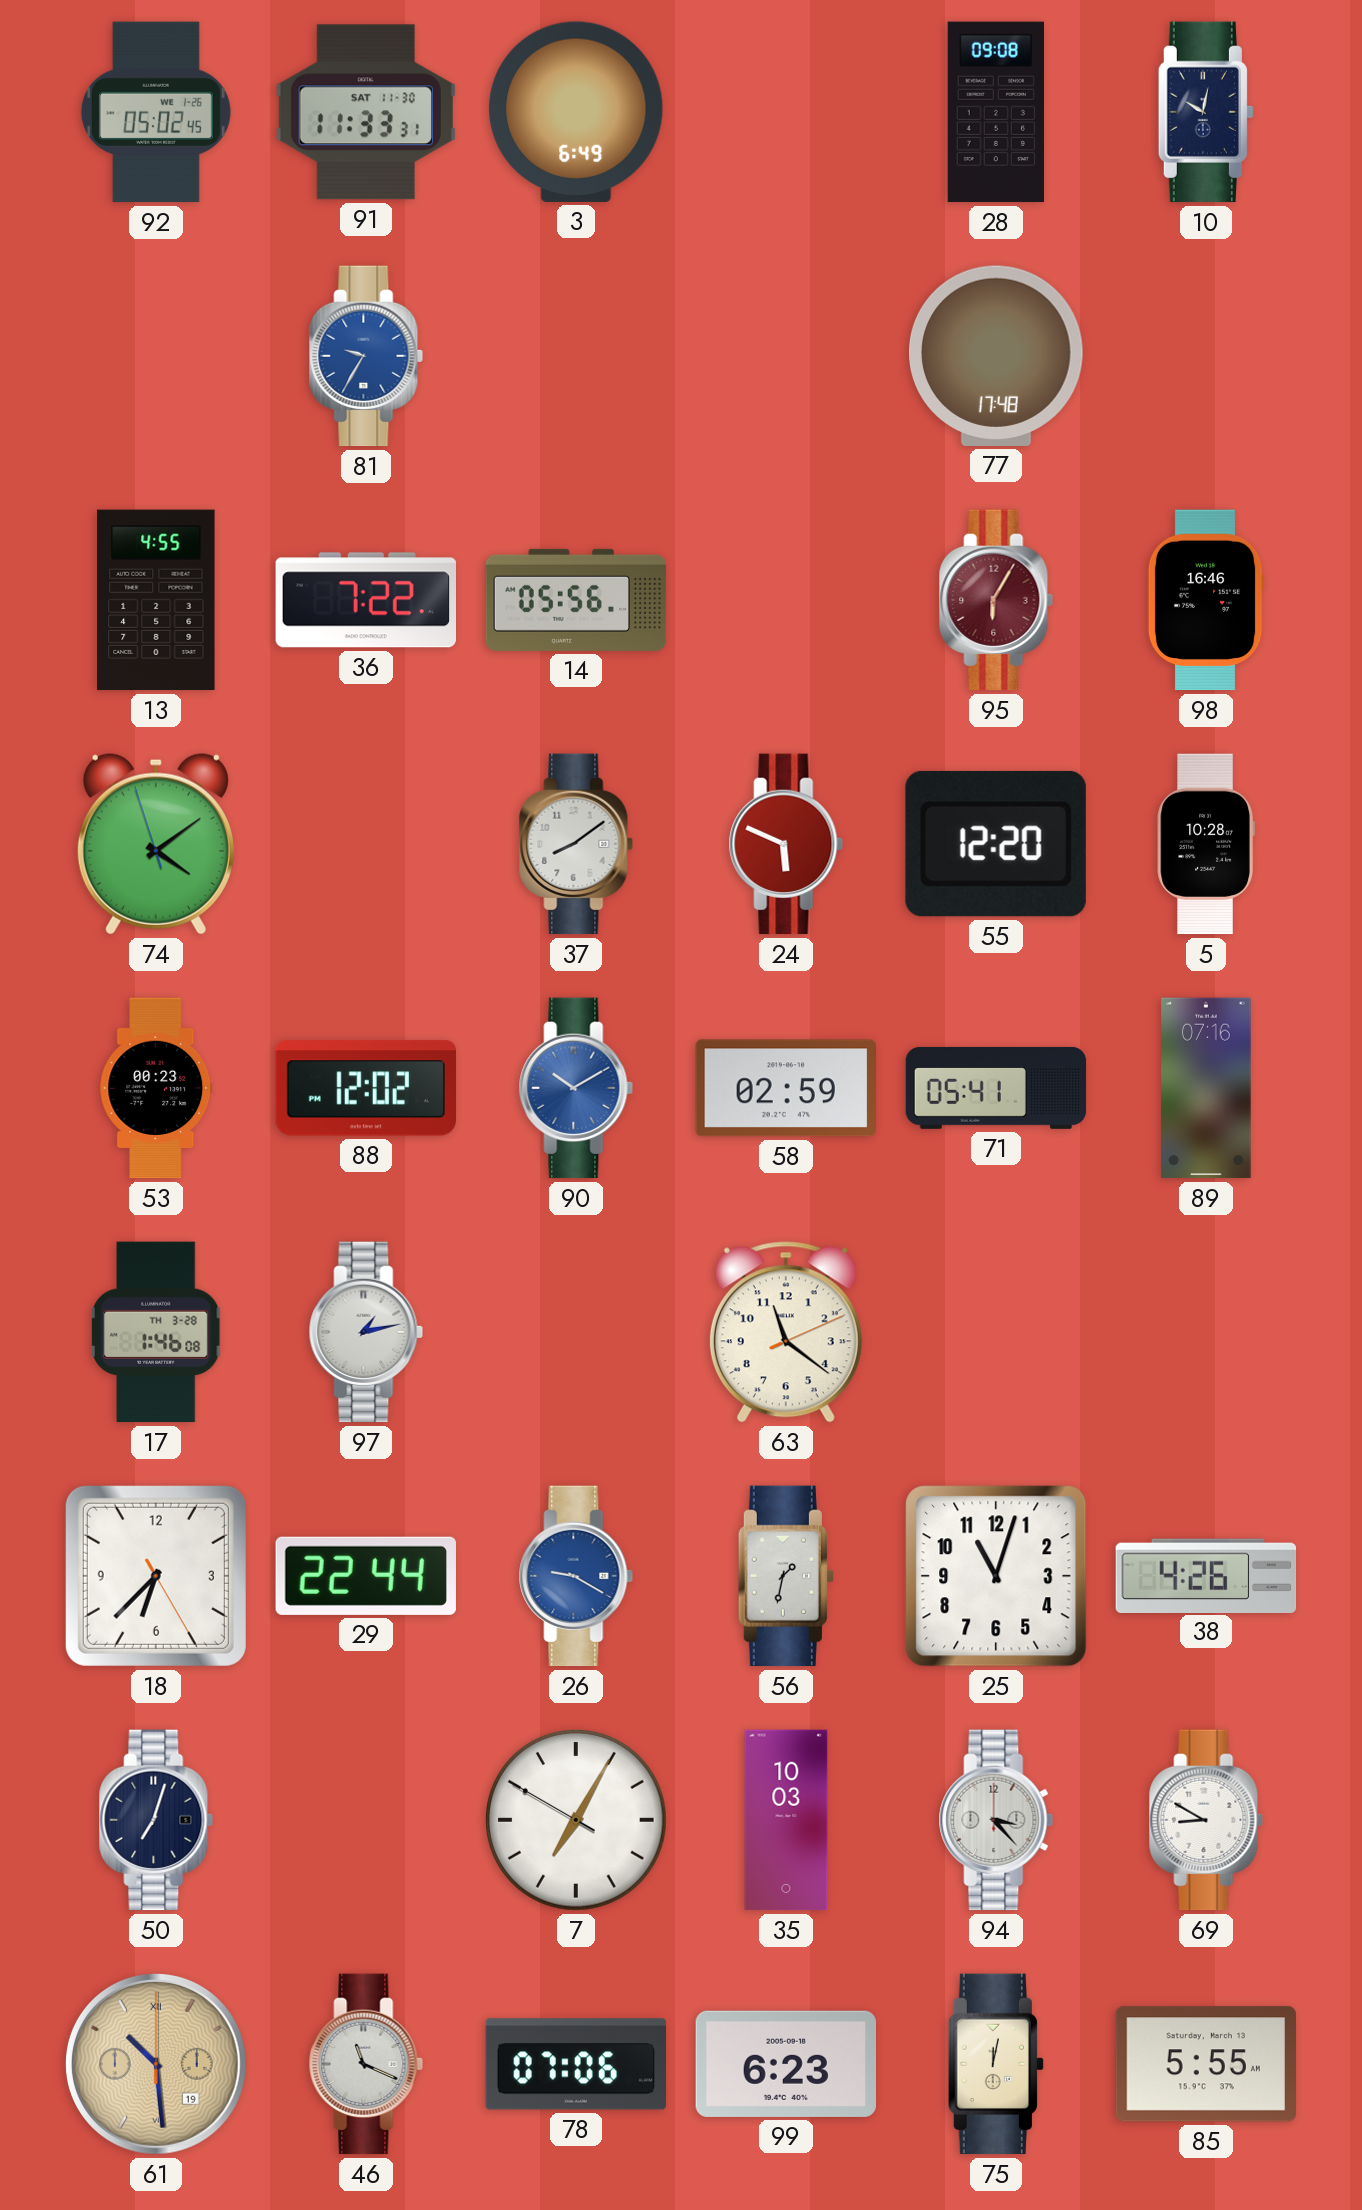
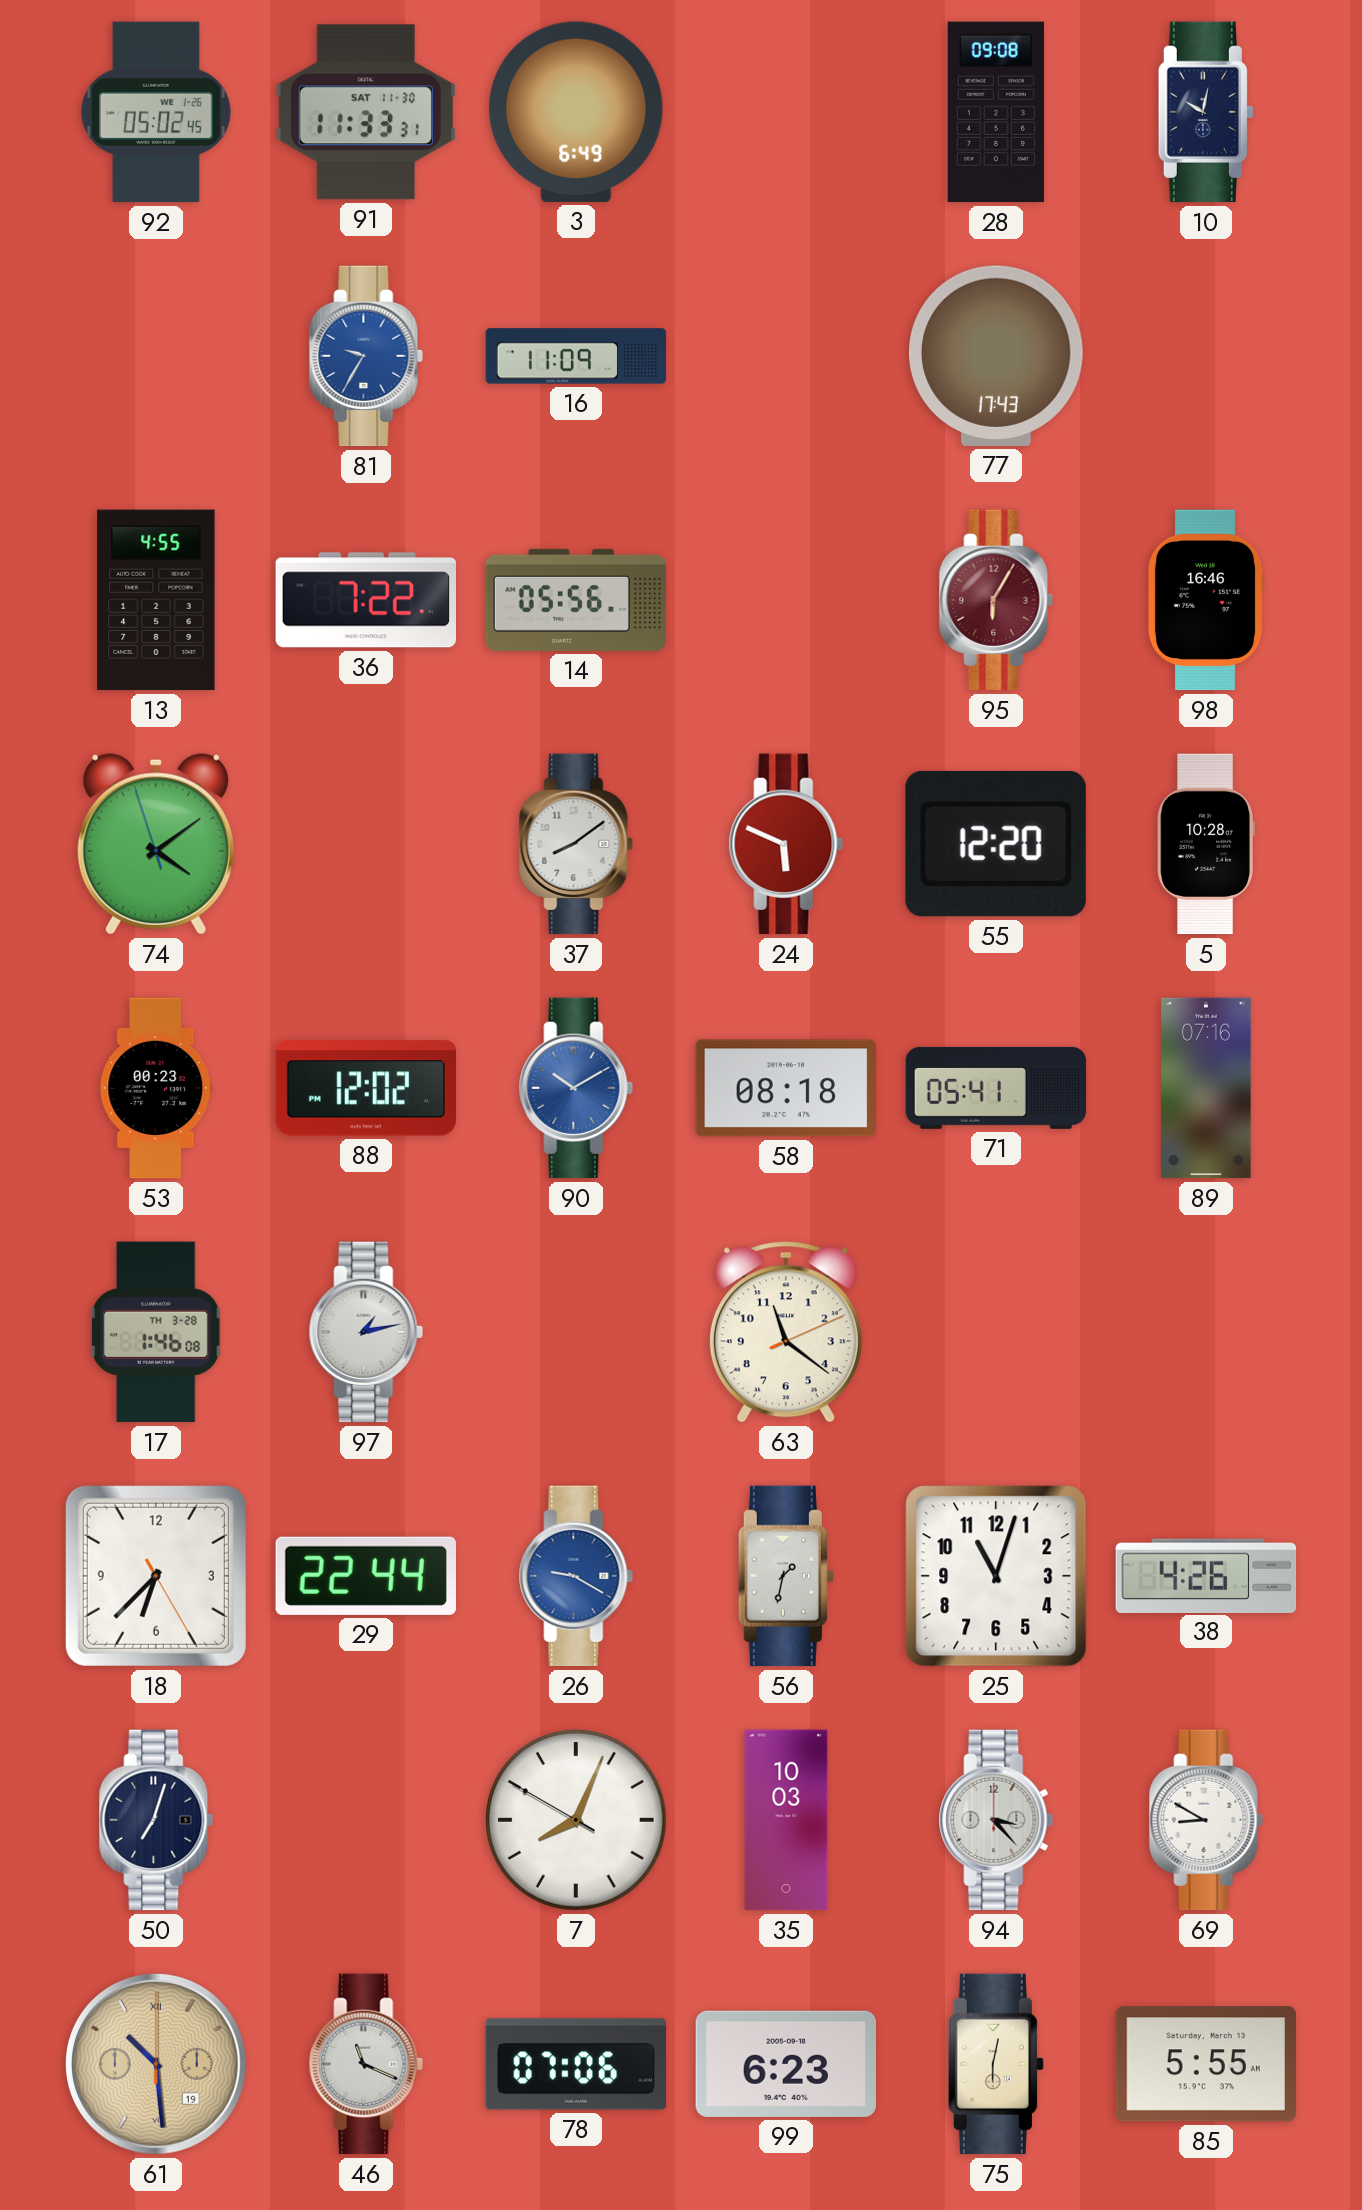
16: none -> 11:09
77: 17:48 -> 17:43
58: 02:59 -> 08:18
7: 7:04 -> 8:03
75: 12:02 -> 6:02
